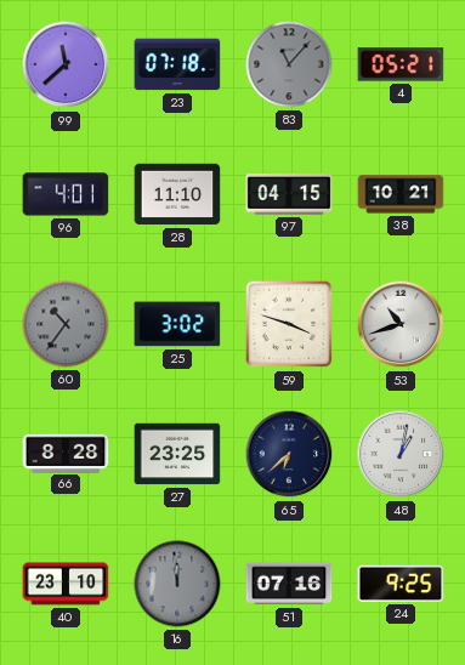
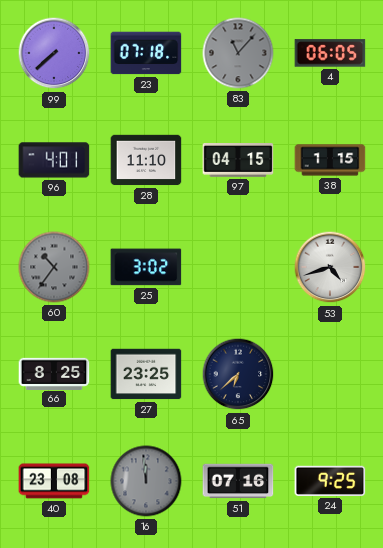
99: 11:38 -> 7:38
4: 05:21 -> 06:05
38: 10:21 -> 1:15
59: 3:48 -> none
53: 10:42 -> 4:42
66: 8:28 -> 8:25
48: 1:02 -> none
40: 23:10 -> 23:08
